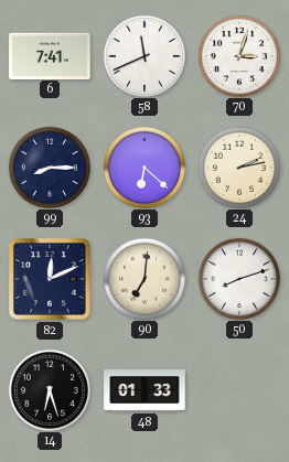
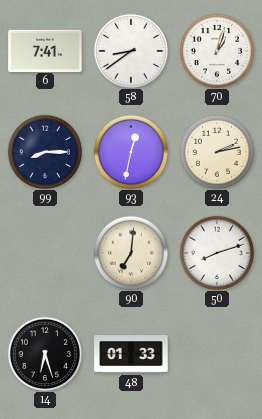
58: 11:41 -> 8:39
70: 3:03 -> 1:03
93: 6:22 -> 12:32
82: 12:11 -> none
